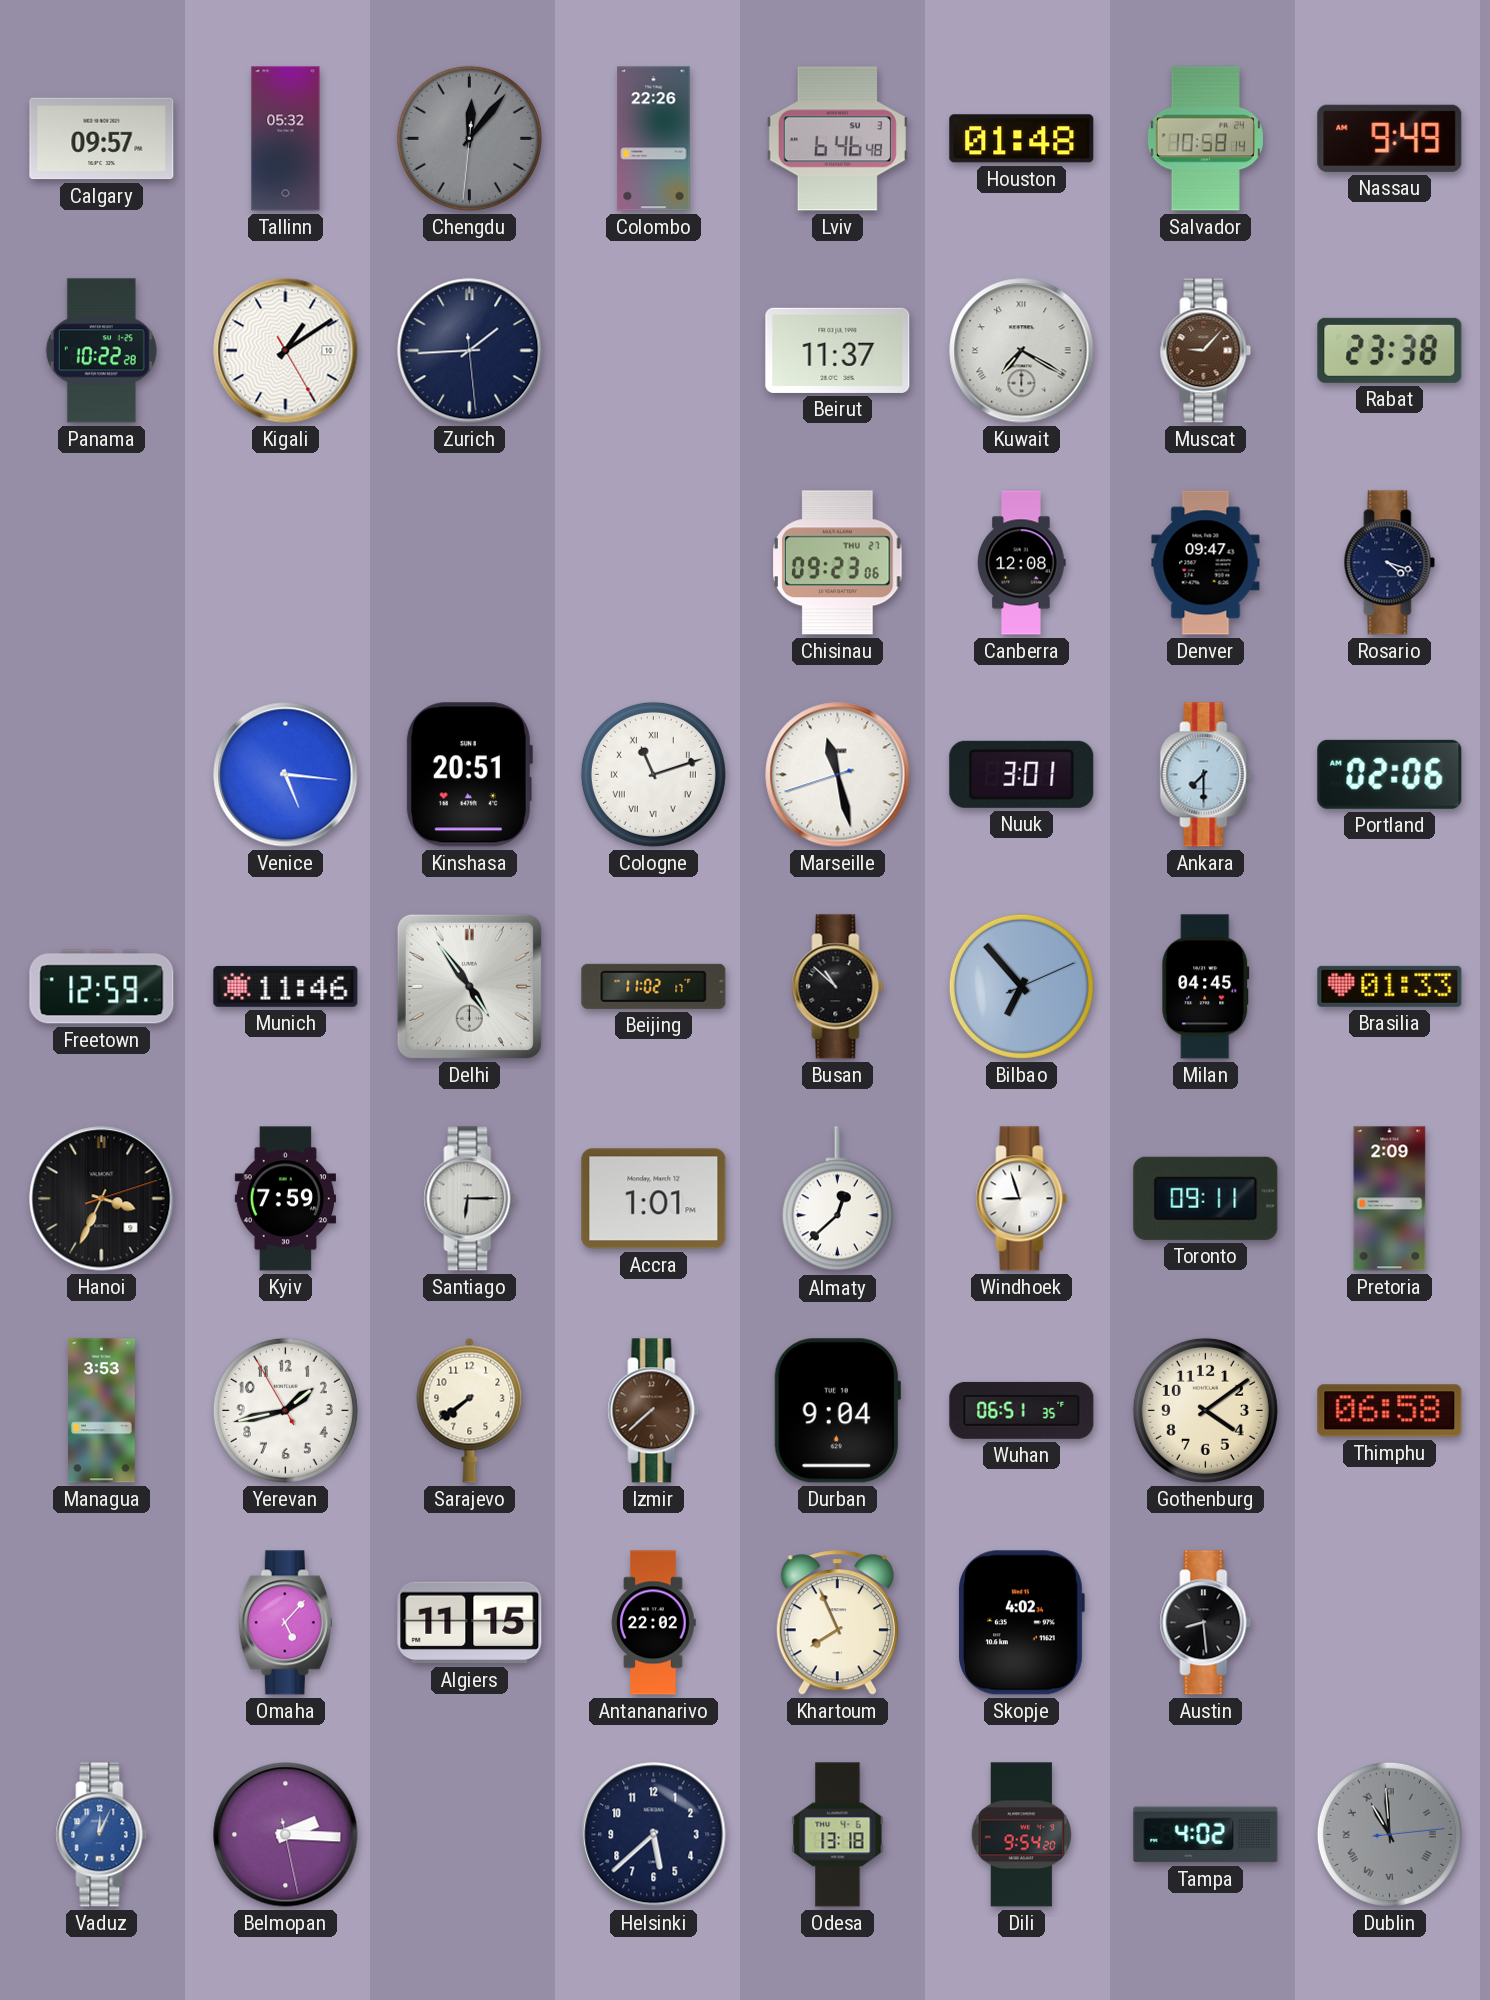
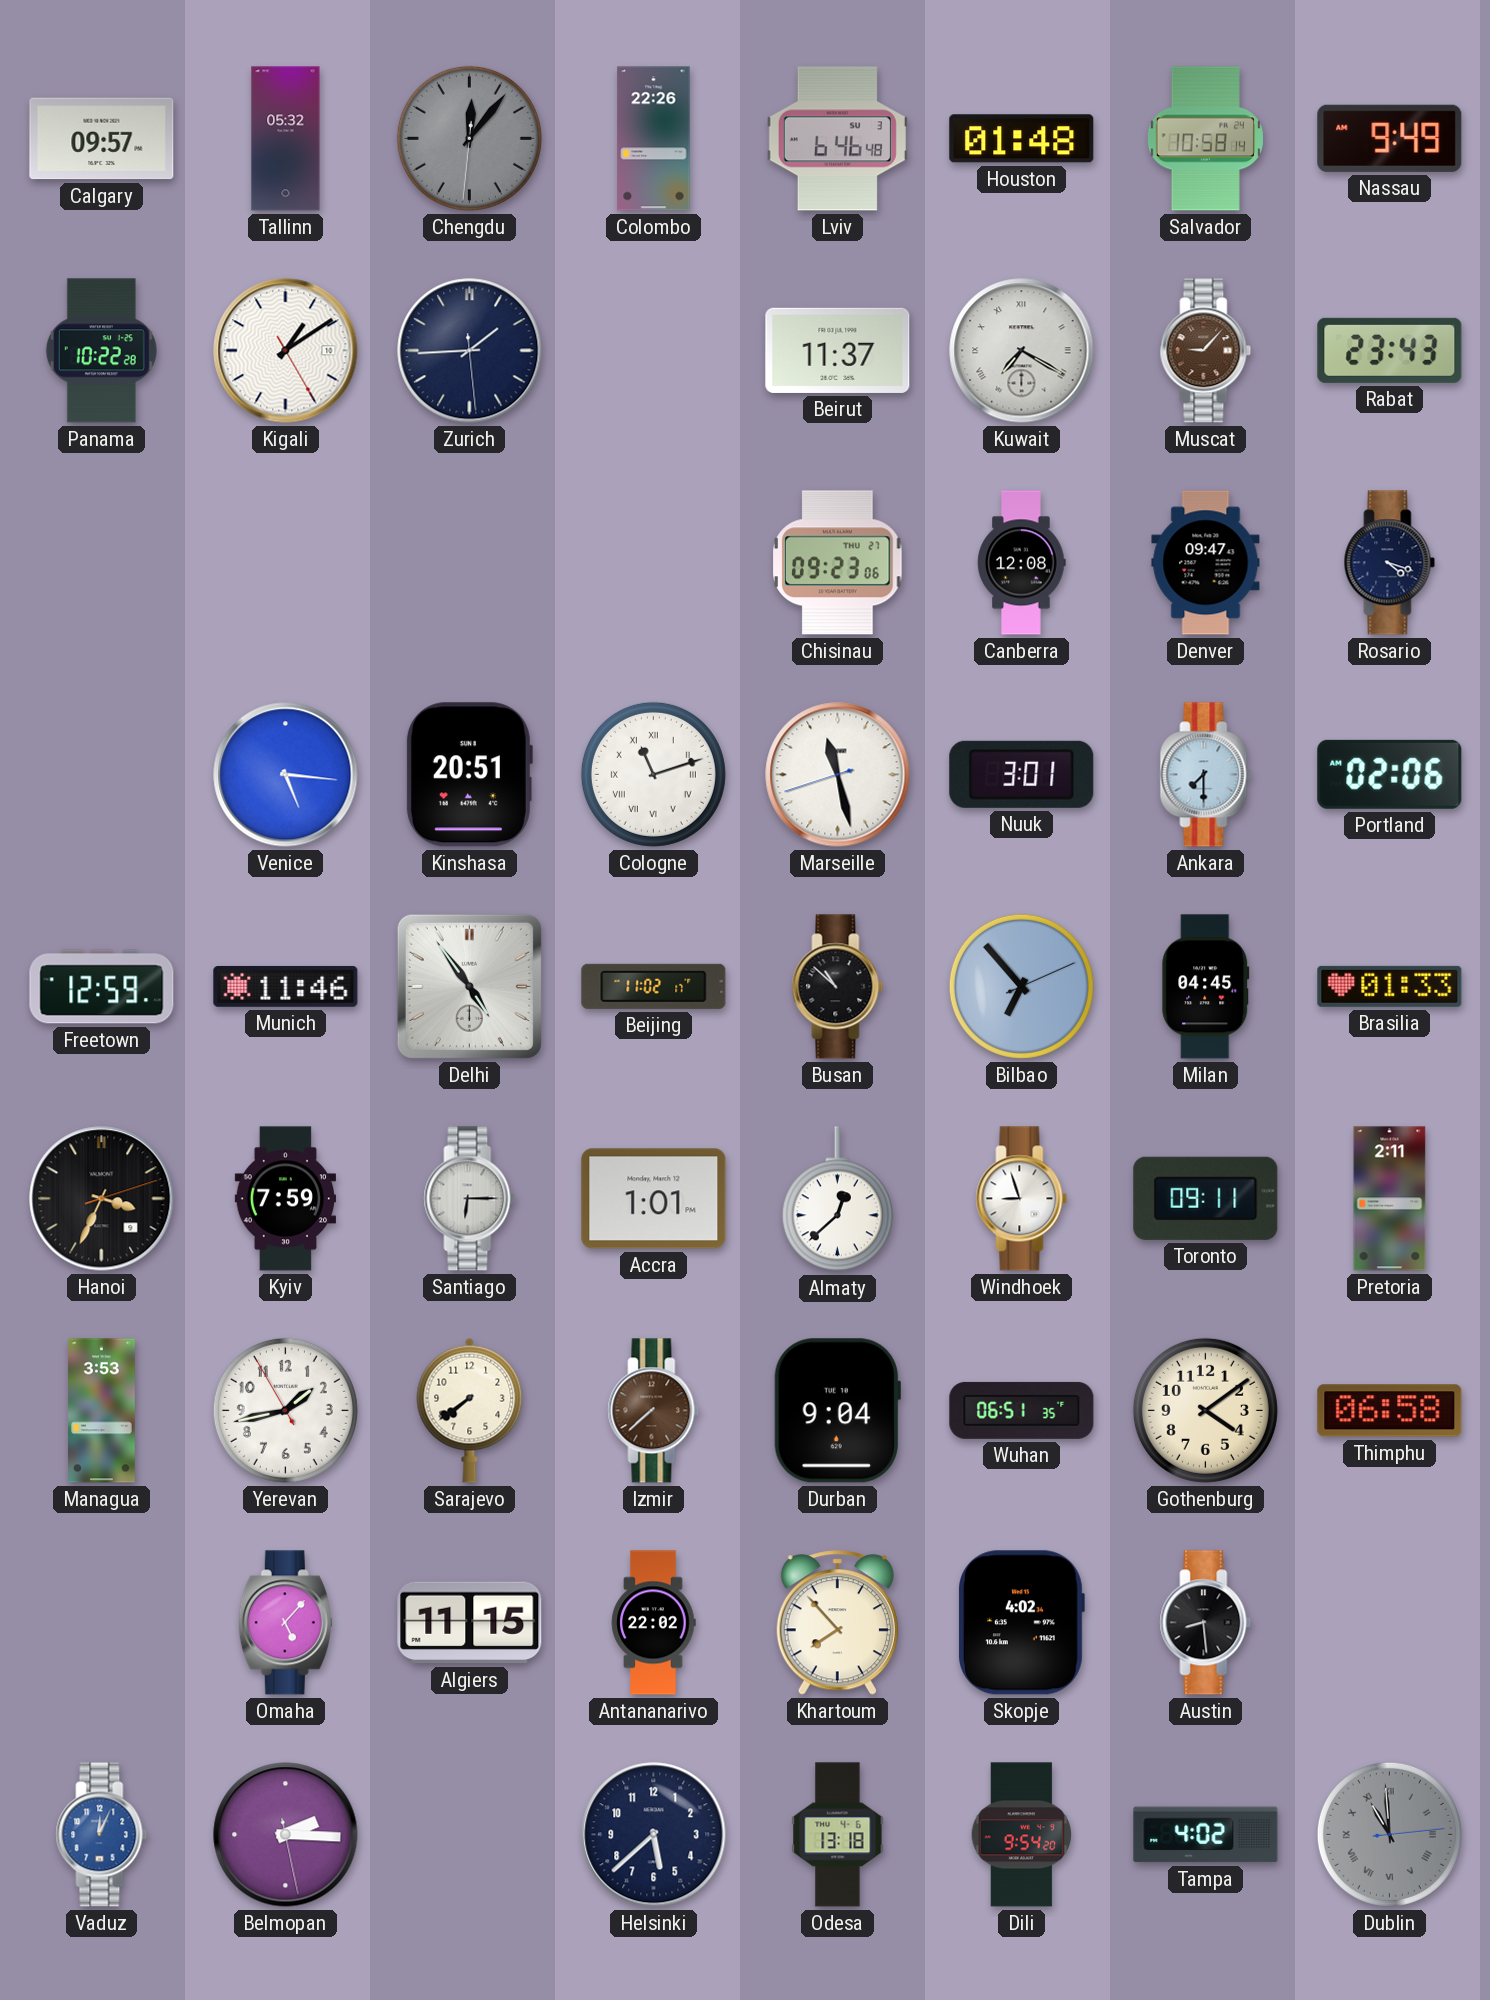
Rabat: 23:38 -> 23:43
Pretoria: 2:09 -> 2:11
Khartoum: 7:56 -> 7:53
